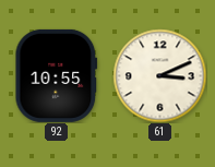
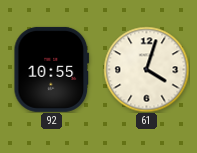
61: 3:11 -> 4:03
